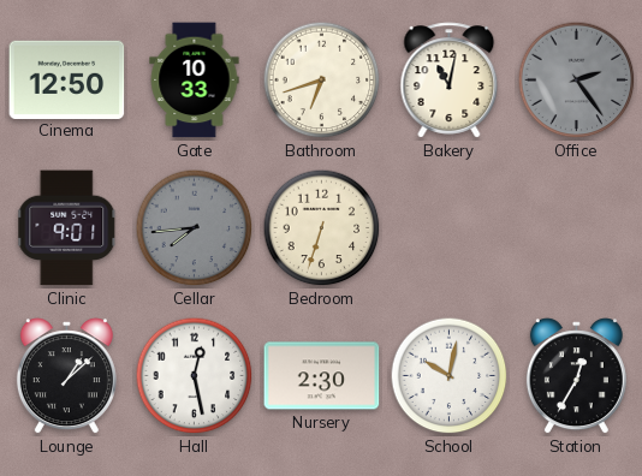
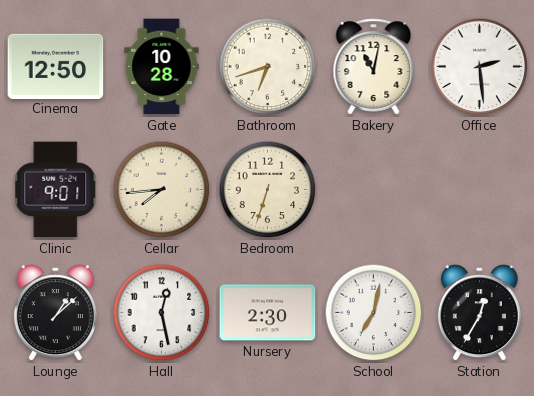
Gate: 10:33 -> 10:28
Office: 2:24 -> 2:29
Office dial: grey -> white
Cellar dial: grey -> cream
School: 10:02 -> 7:02
